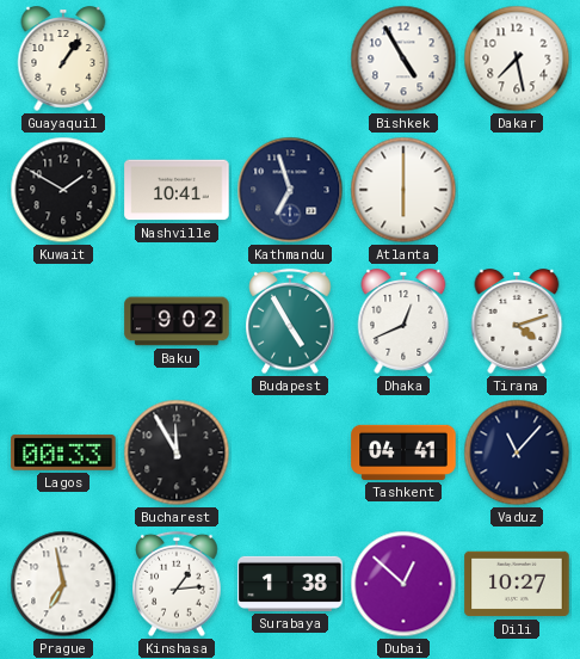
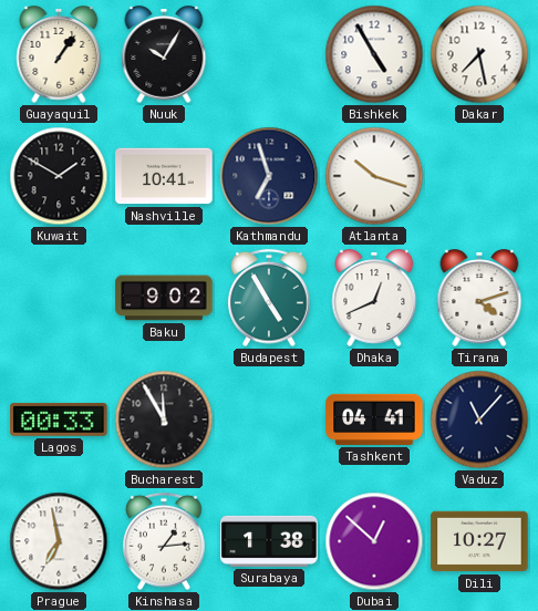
Nuuk: none -> 10:05
Atlanta: 6:00 -> 10:18
